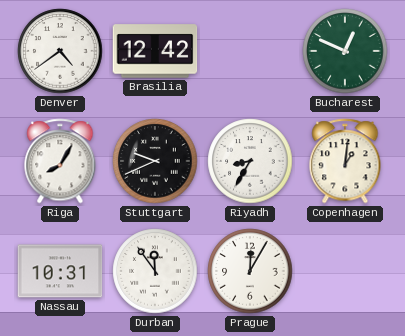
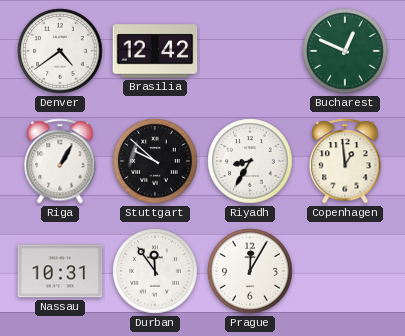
Riga: 8:05 -> 1:05
Stuttgart: 9:41 -> 9:52
Copenhagen: 1:01 -> 12:59
